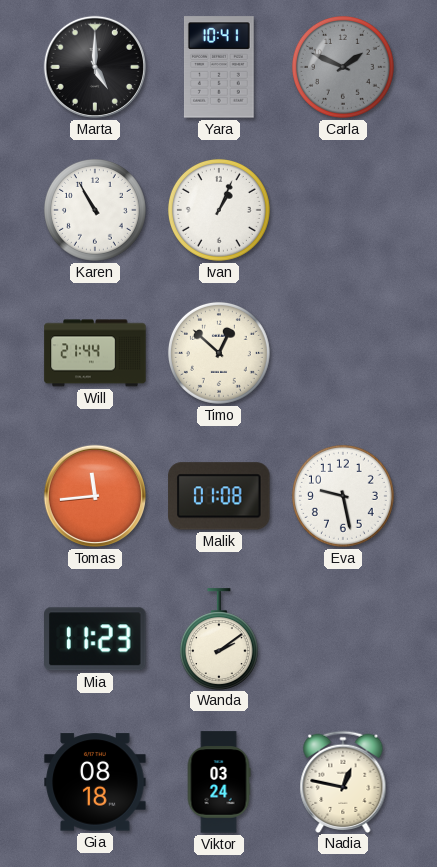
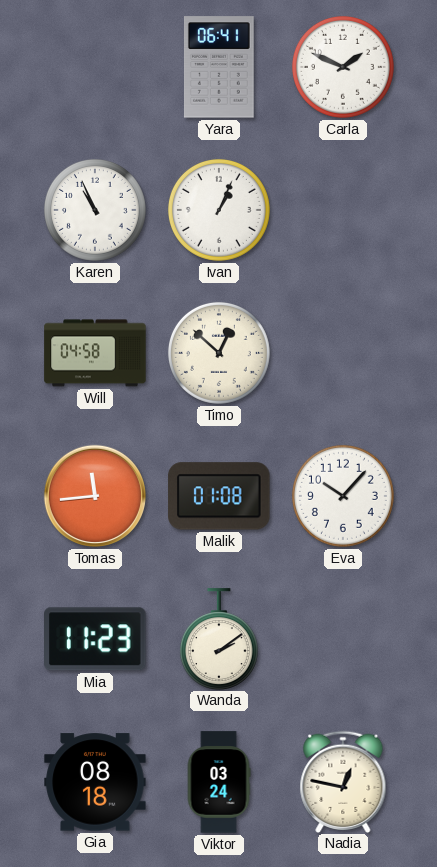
Marta: 5:00 -> none
Yara: 10:41 -> 06:41
Carla dial: grey -> white
Karen: 10:55 -> 10:56
Will: 21:44 -> 04:58
Eva: 9:28 -> 10:07
